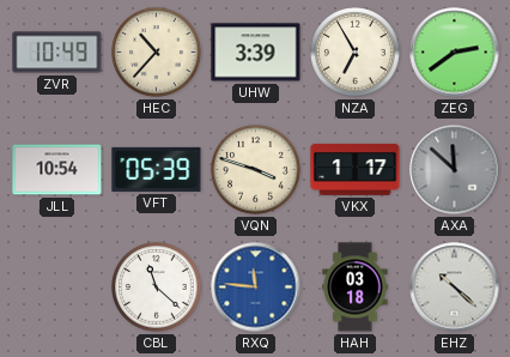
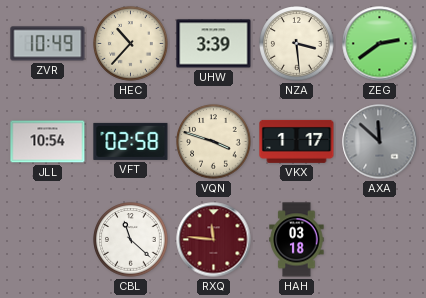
NZA: 6:55 -> 3:29
VFT: 05:39 -> 02:58
RXQ dial: blue -> burgundy
EHZ: 10:22 -> none
